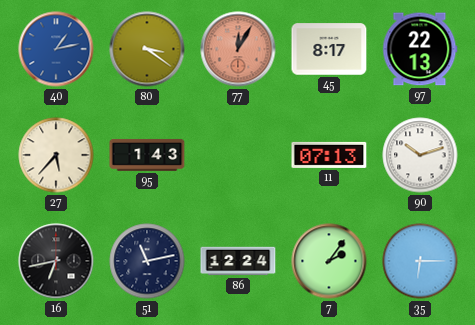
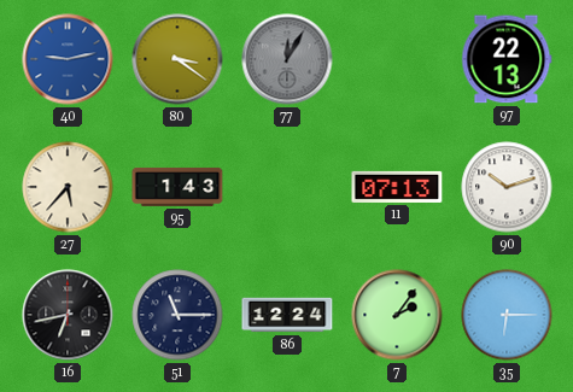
40: 1:13 -> 9:13
77 dial: salmon -> grey
45: 8:17 -> none
51: 11:13 -> 11:15
